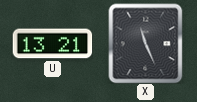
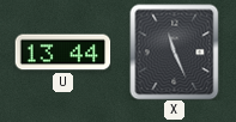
U: 13:21 -> 13:44
